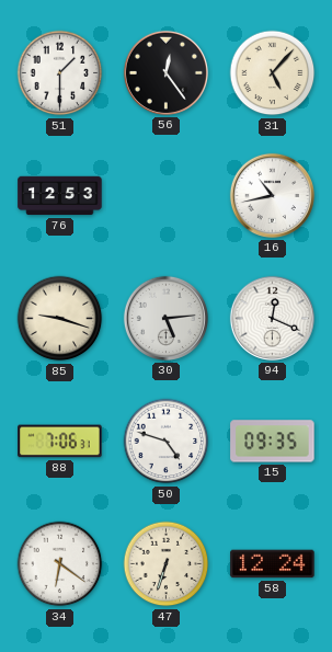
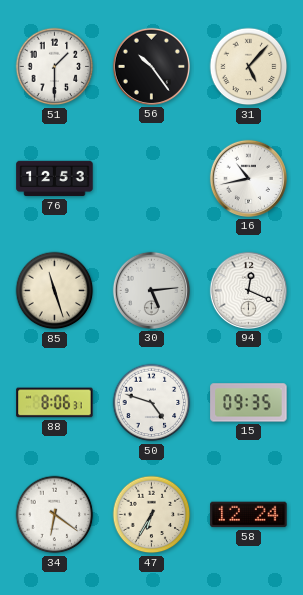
56: 12:24 -> 10:24
85: 9:18 -> 11:27
88: 7:06 -> 8:06
47: 6:33 -> 6:35
